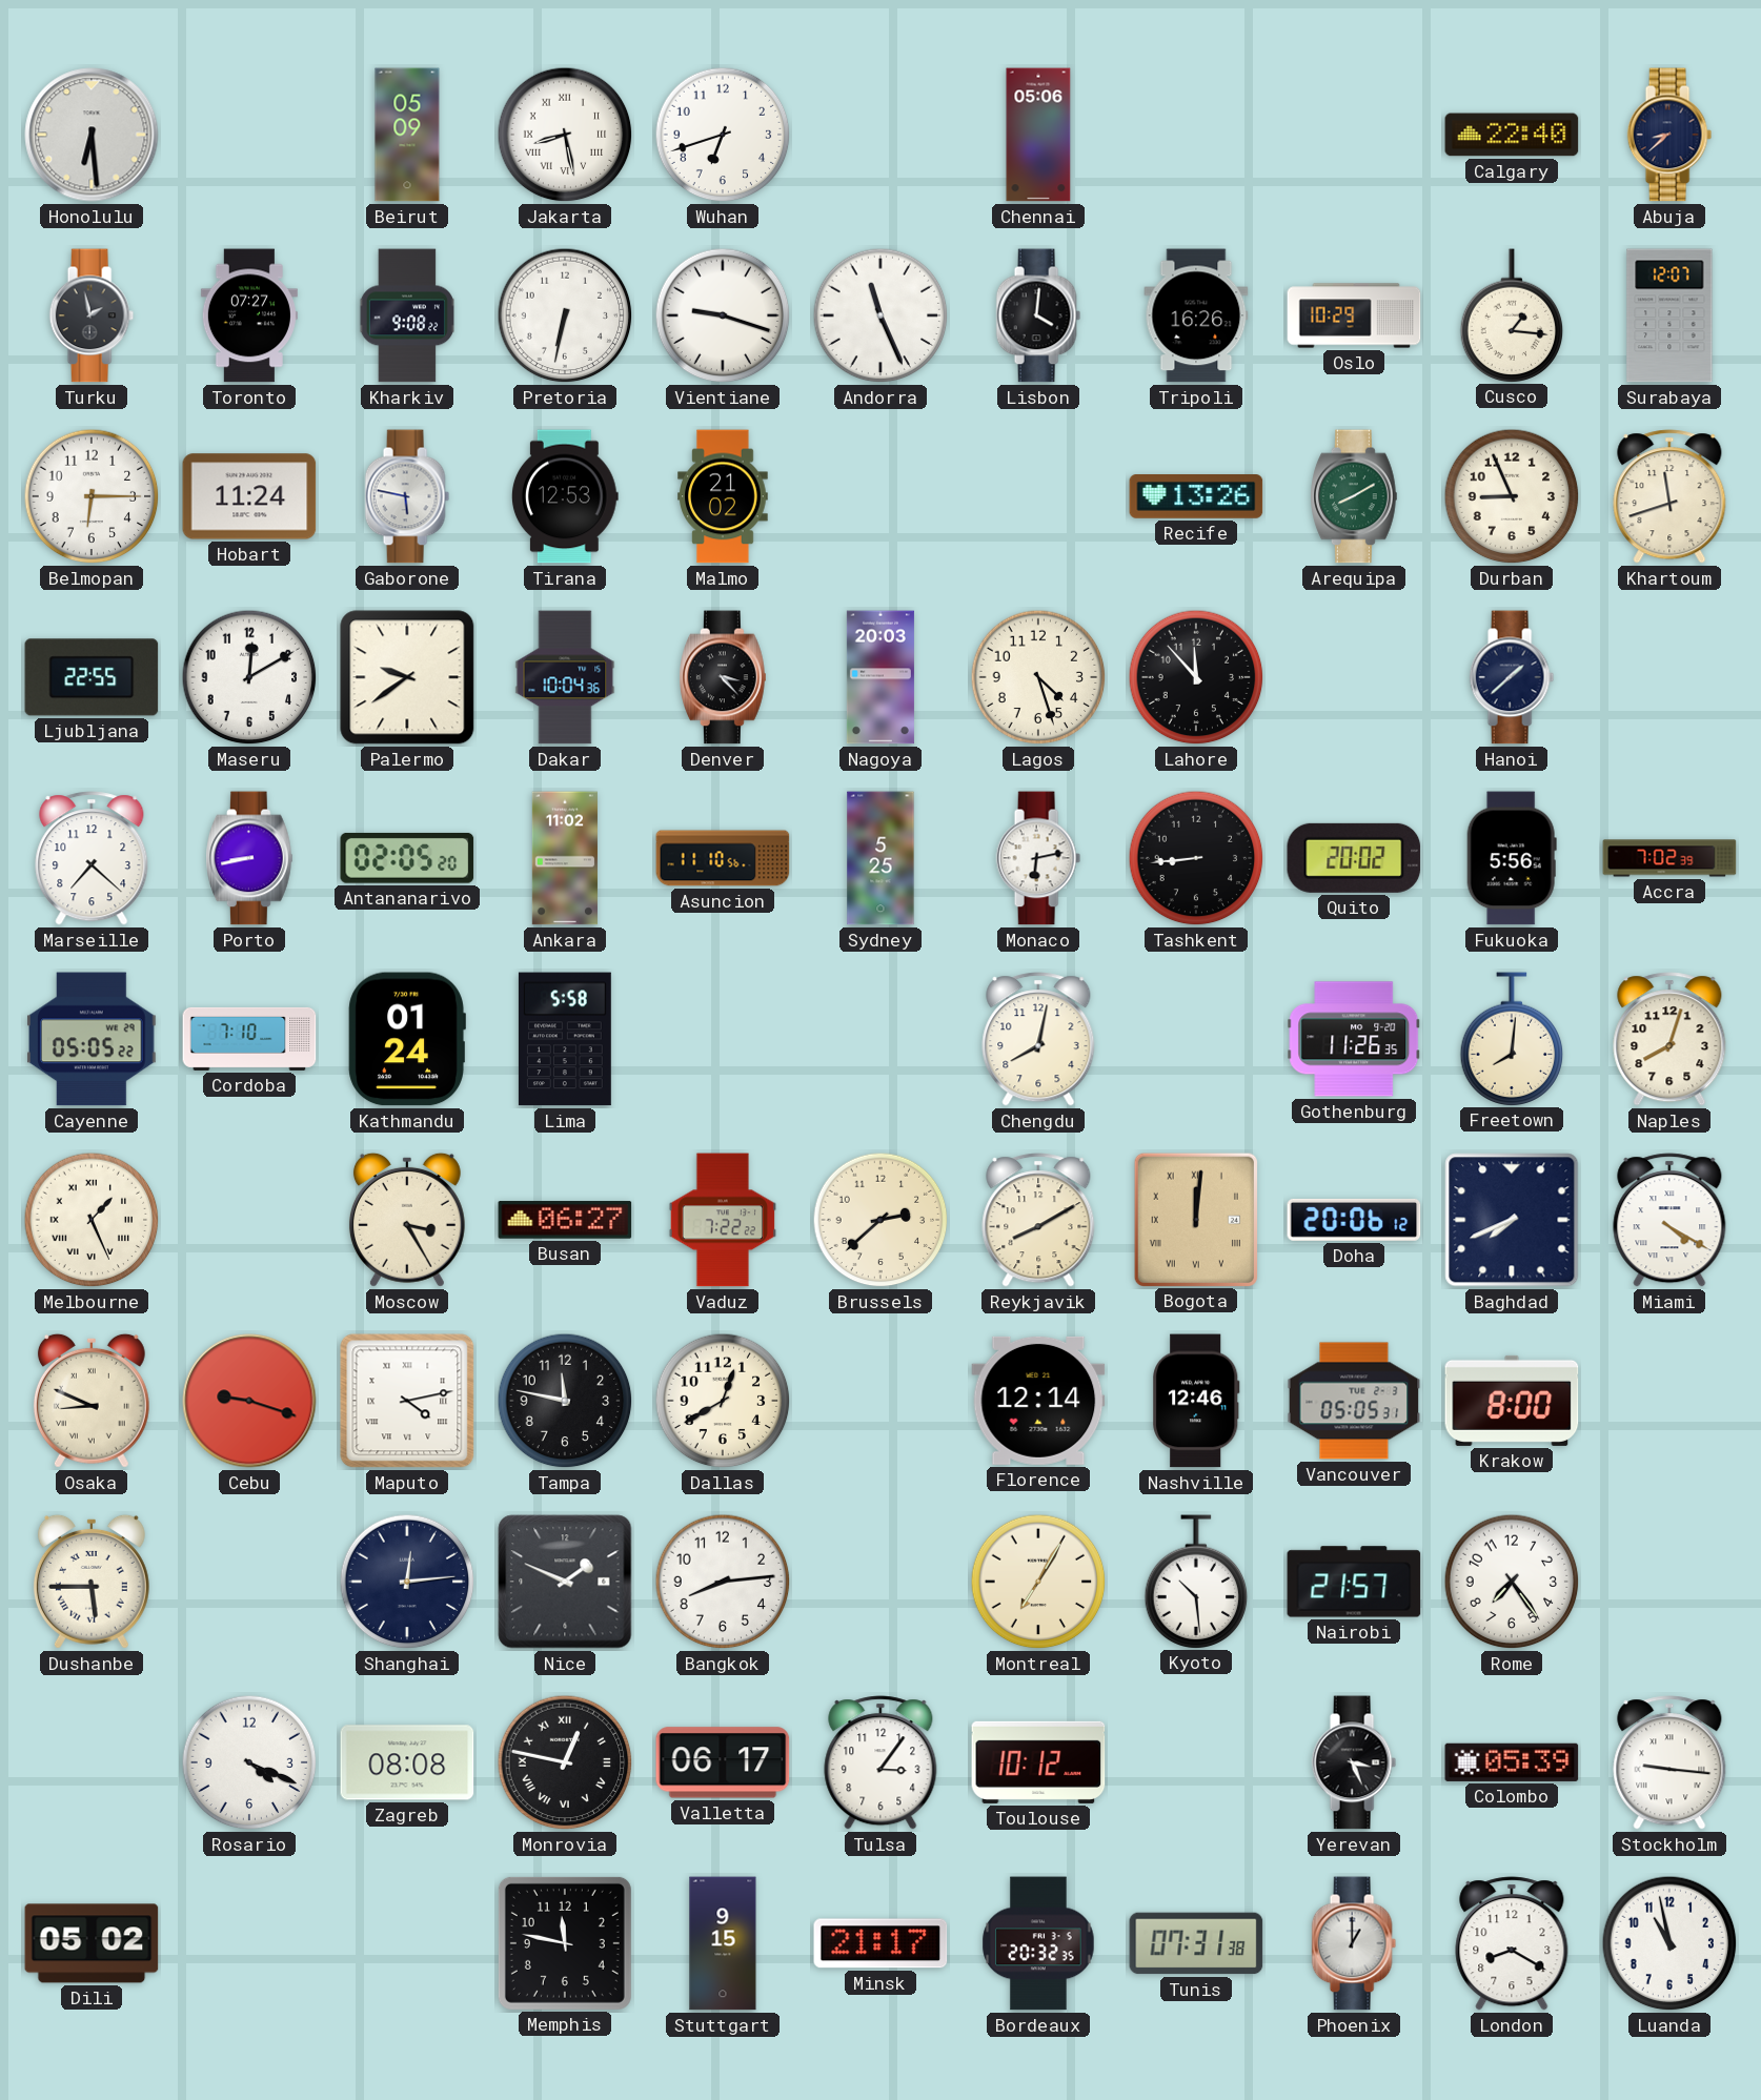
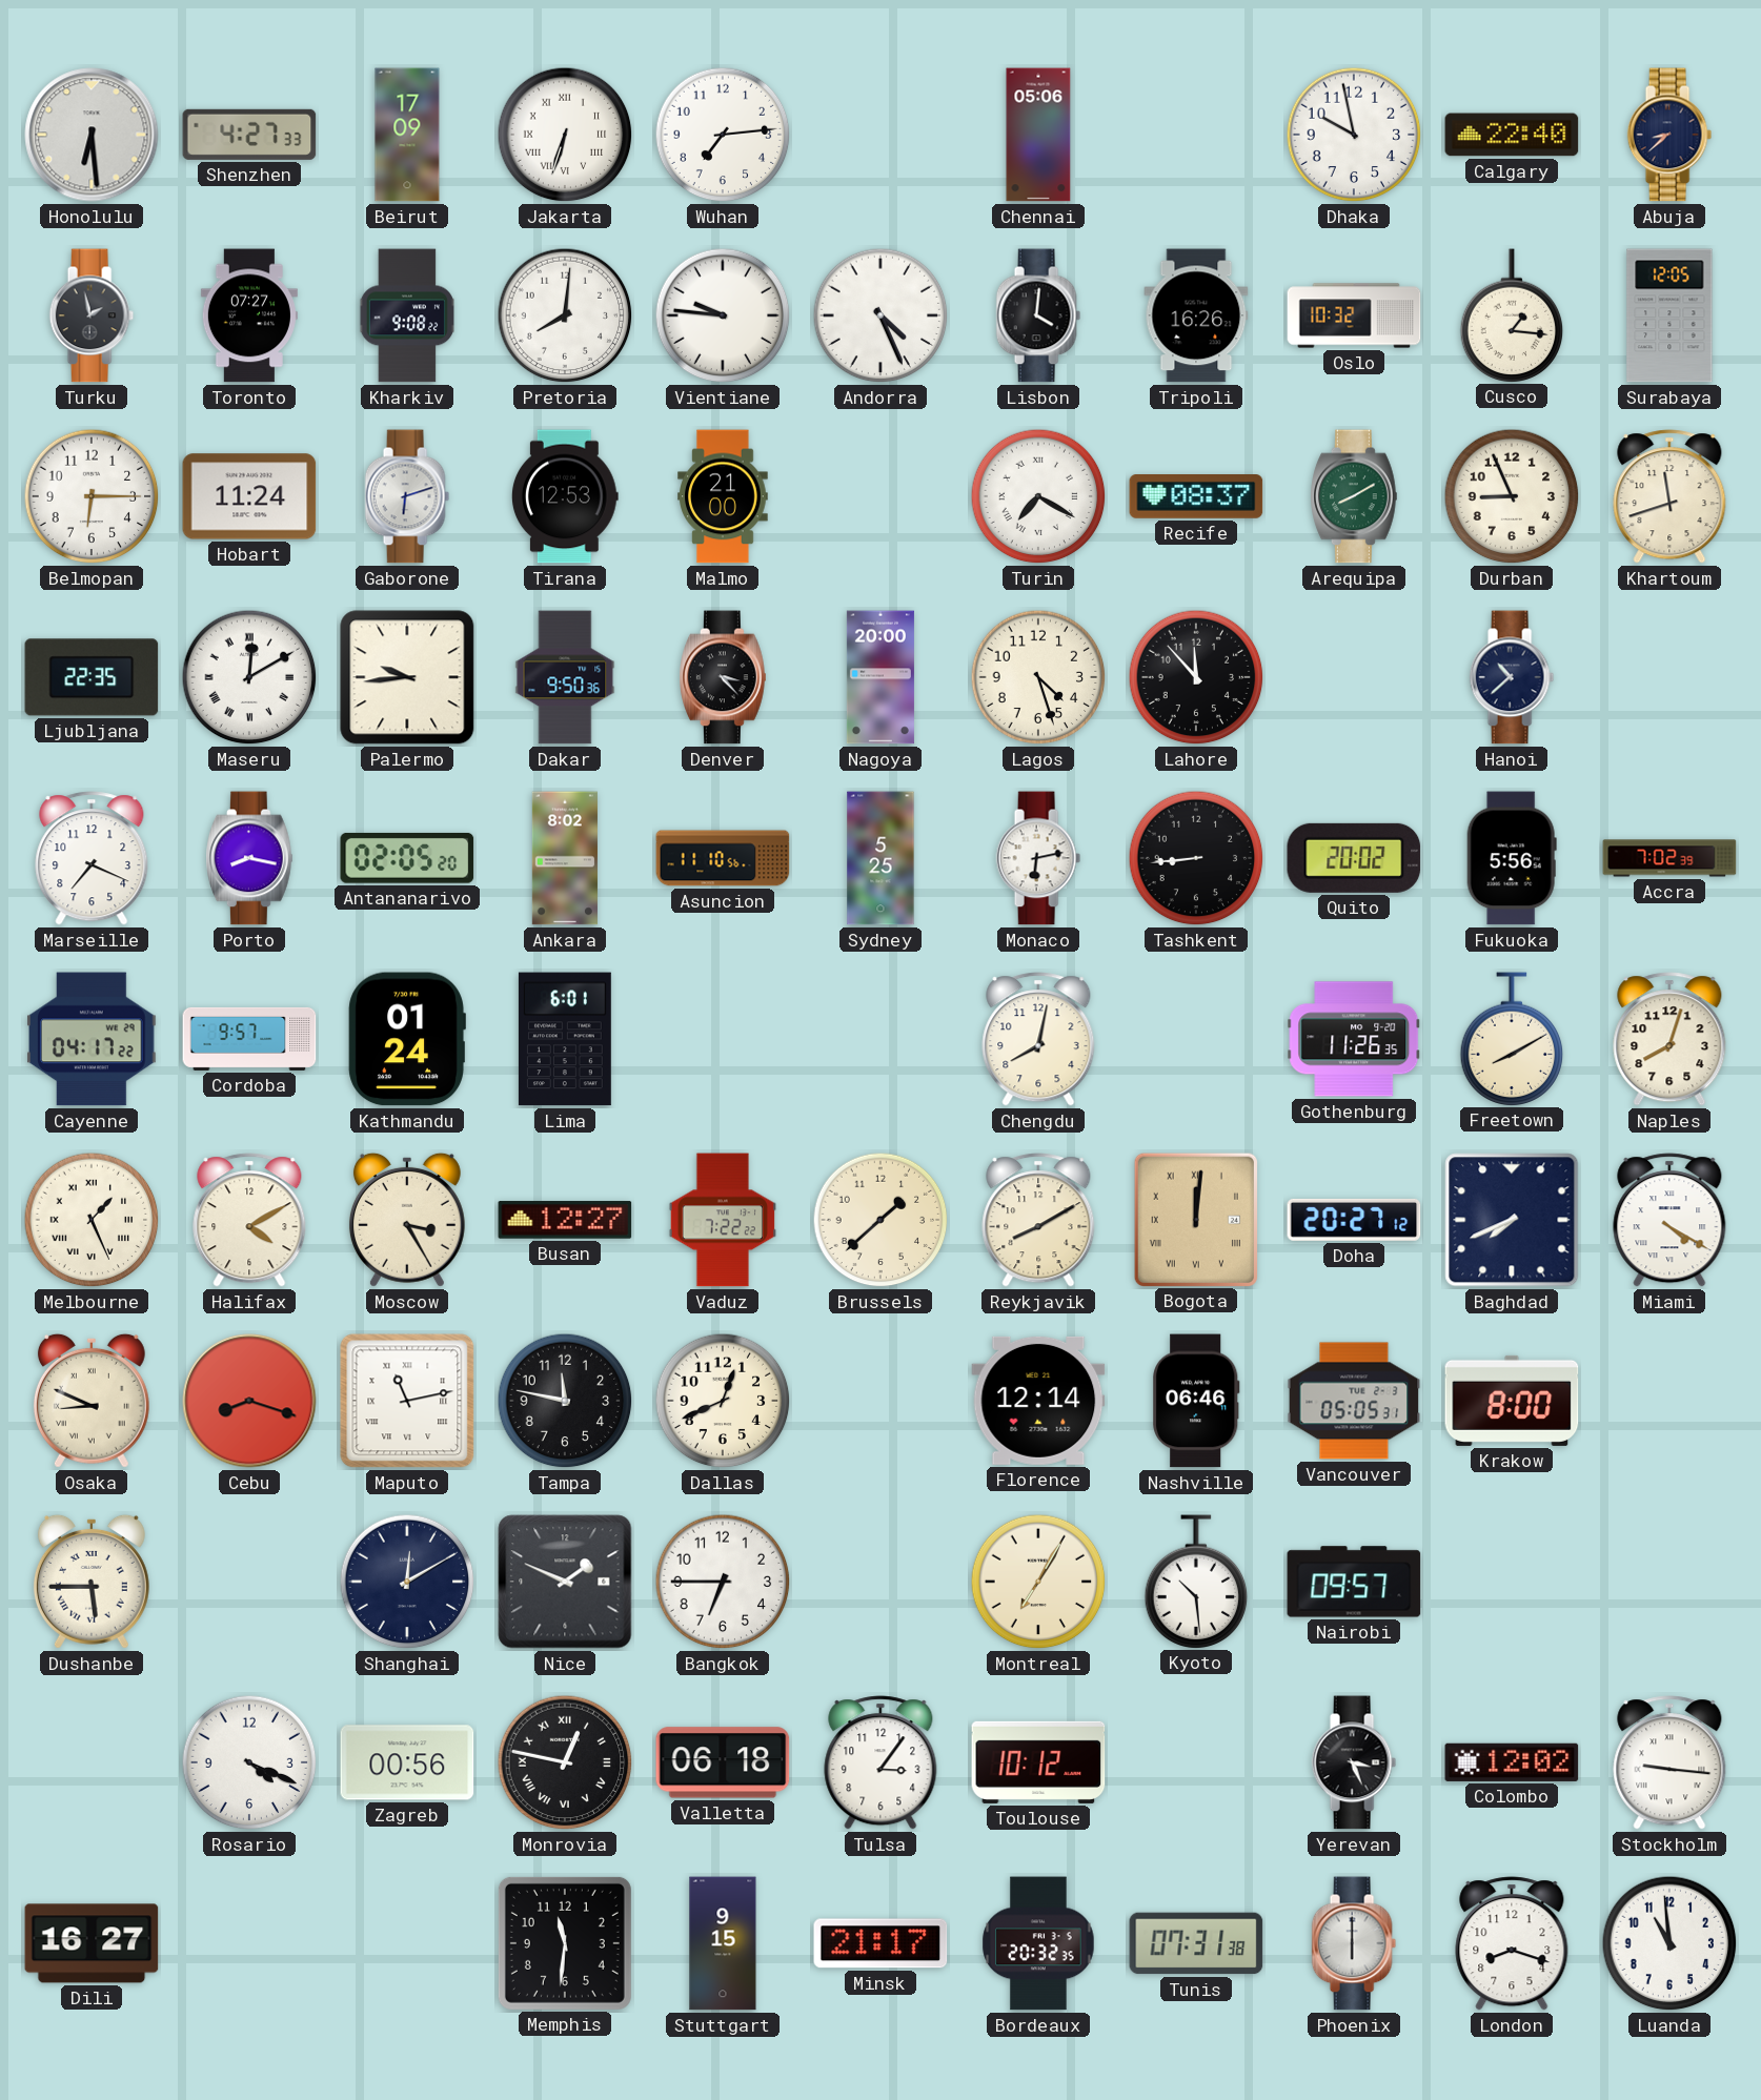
Shenzhen: none -> 4:27
Beirut: 05:09 -> 17:09
Jakarta: 8:28 -> 6:33
Wuhan: 6:42 -> 7:14
Dhaka: none -> 9:58
Pretoria: 6:32 -> 8:01
Vientiane: 9:18 -> 9:46
Andorra: 11:26 -> 4:26
Oslo: 10:29 -> 10:32
Surabaya: 12:07 -> 12:05
Gaborone: 5:47 -> 6:12
Malmo: 21:02 -> 21:00
Turin: none -> 7:20
Recife: 13:26 -> 08:37
Ljubljana: 22:55 -> 22:35
Maseru numerals: Arabic -> Roman
Palermo: 9:39 -> 9:44
Dakar: 10:04 -> 9:50
Nagoya: 20:03 -> 20:00
Hanoi: 1:38 -> 10:38
Marseille: 7:22 -> 7:19
Porto: 8:43 -> 8:17
Ankara: 11:02 -> 8:02
Cayenne: 05:05 -> 04:17
Cordoba: 7:10 -> 9:57
Lima: 5:58 -> 6:01
Freetown: 8:01 -> 8:10
Halifax: none -> 4:10
Busan: 06:27 -> 12:27
Brussels: 2:38 -> 1:38
Doha: 20:06 -> 20:27
Cebu: 9:18 -> 8:18
Maputo: 4:13 -> 11:13
Dallas: 12:40 -> 12:41
Nashville: 12:46 -> 06:46
Shanghai: 12:14 -> 12:10
Bangkok: 8:14 -> 6:45
Nairobi: 21:57 -> 09:57
Rome: 7:24 -> none
Zagreb: 08:08 -> 00:56
Valletta: 06:17 -> 06:18
Colombo: 05:39 -> 12:02
Dili: 05:02 -> 16:27
Memphis: 11:47 -> 11:31
Phoenix: 1:00 -> 6:00
London: 8:20 -> 8:18
Luanda: 10:58 -> 10:59
